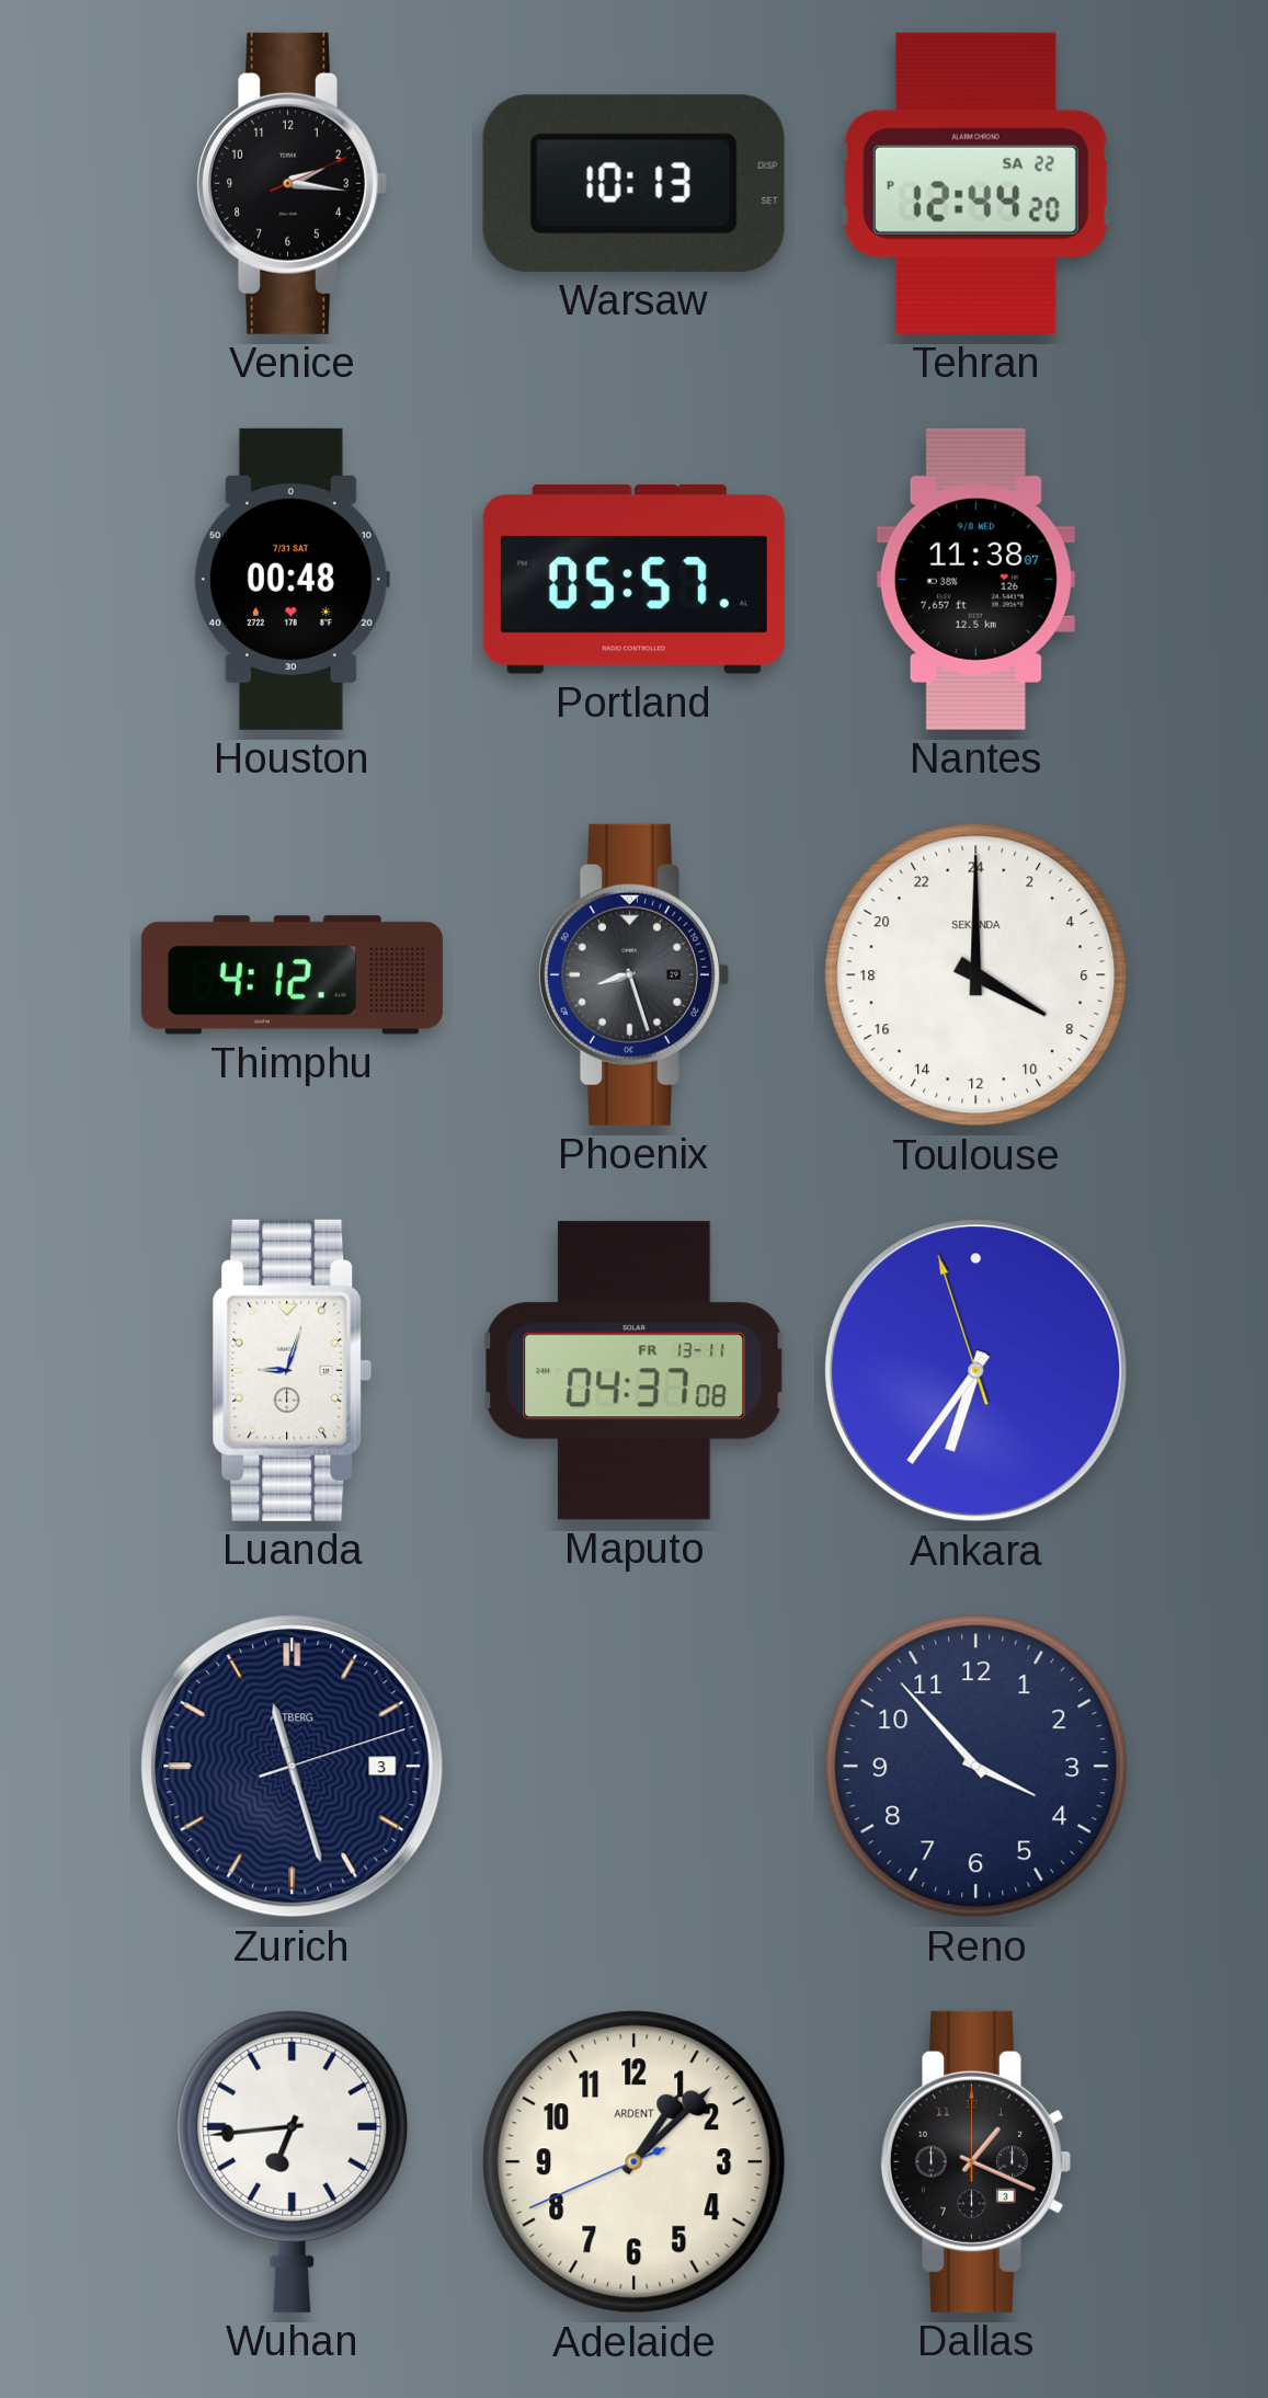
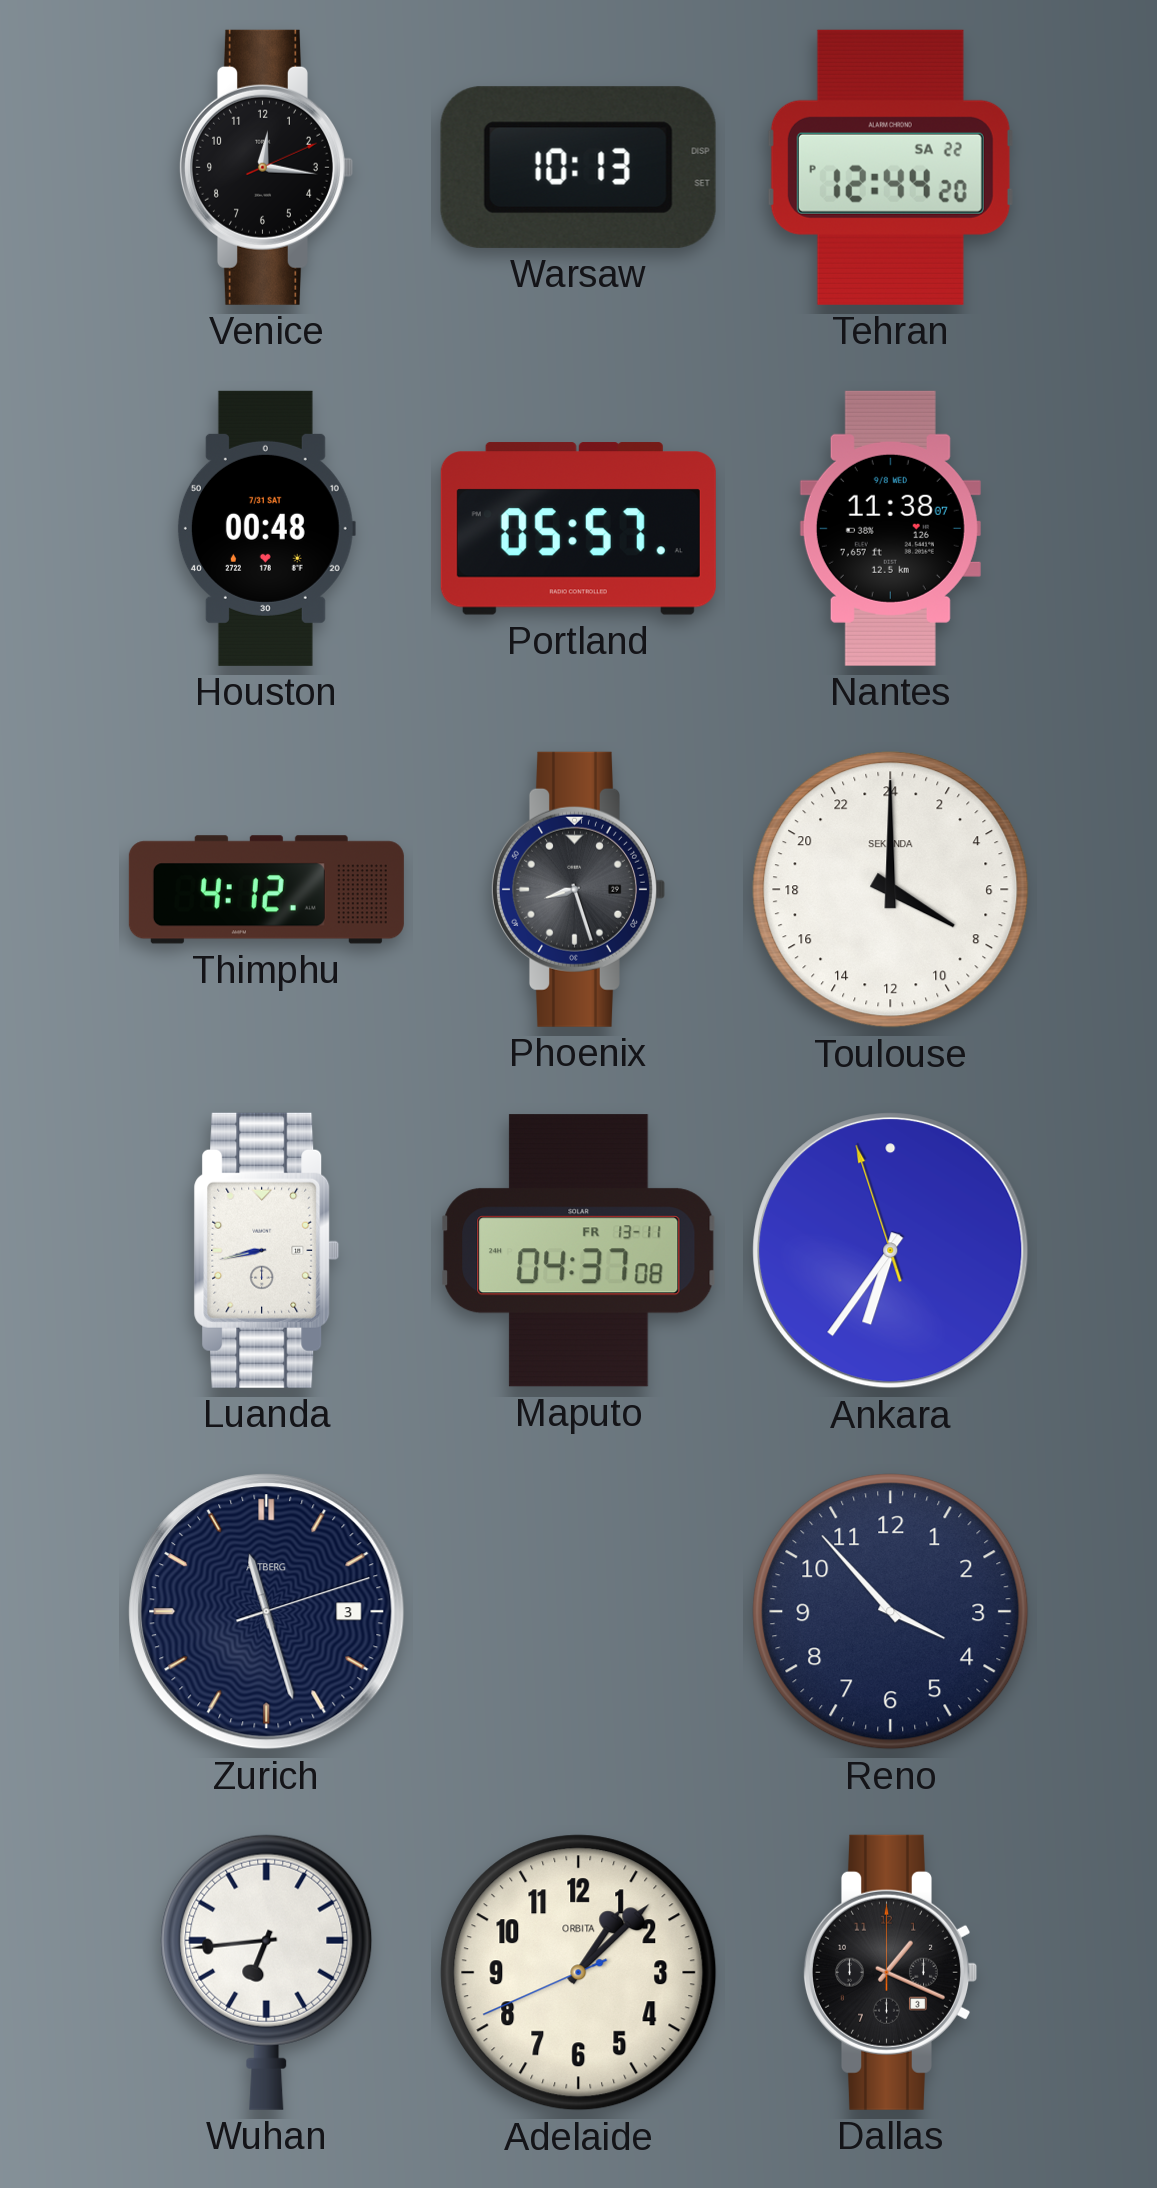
Venice: 2:16 -> 12:16
Luanda: 9:03 -> 8:43
Adelaide brand: ARDENT -> ORBITA
